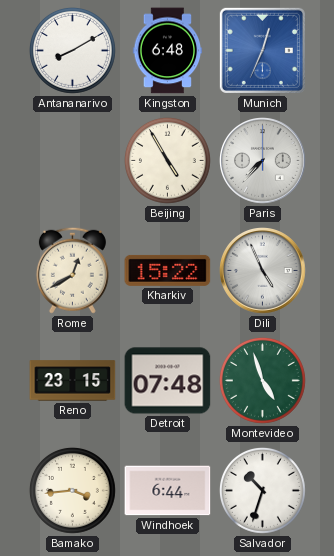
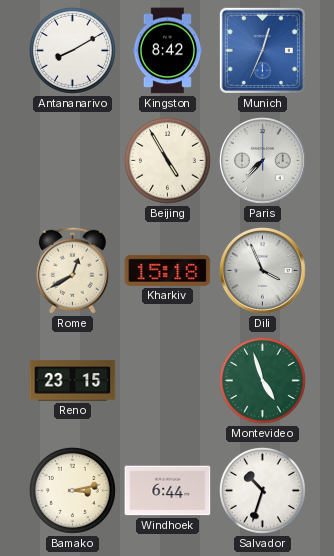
Kingston: 6:48 -> 8:42
Kharkiv: 15:22 -> 15:18
Dili: 4:56 -> 3:56
Detroit: 07:48 -> none
Bamako: 3:44 -> 3:13
